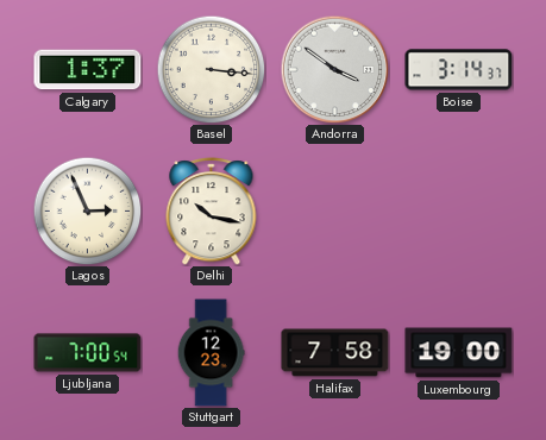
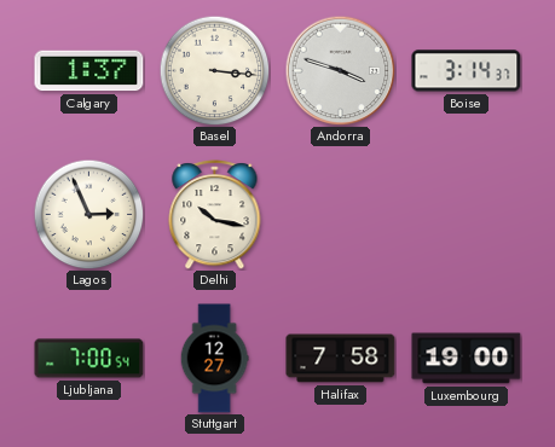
Andorra: 3:51 -> 3:48
Stuttgart: 12:23 -> 12:27
